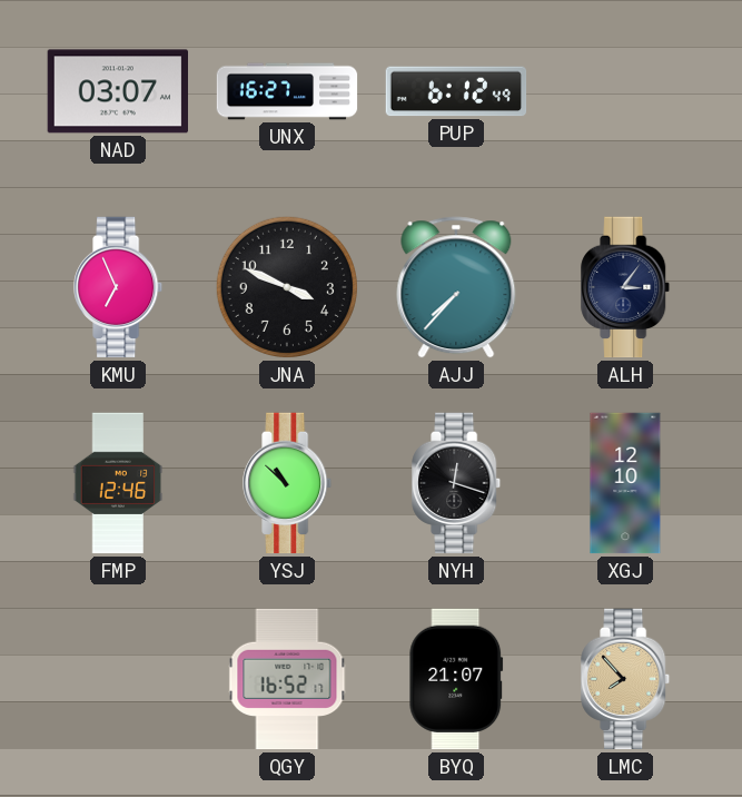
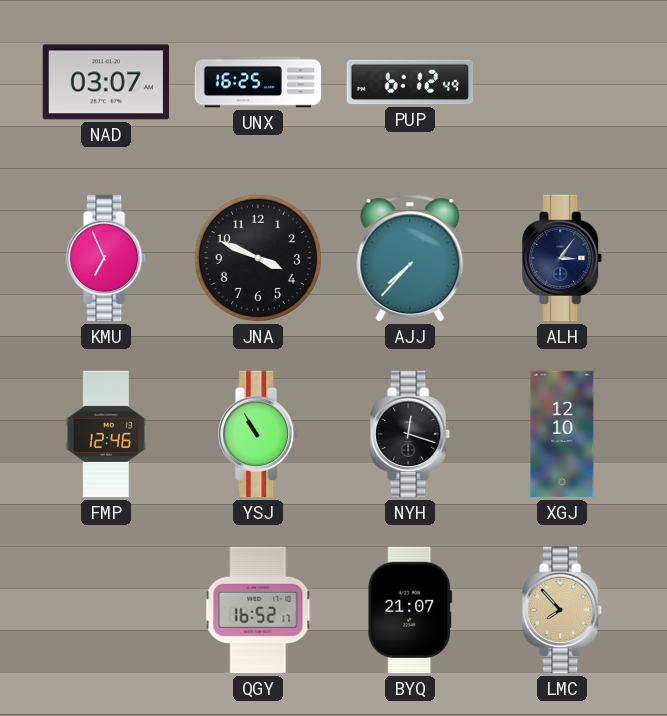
UNX: 16:27 -> 16:25
YSJ: 10:52 -> 10:55
